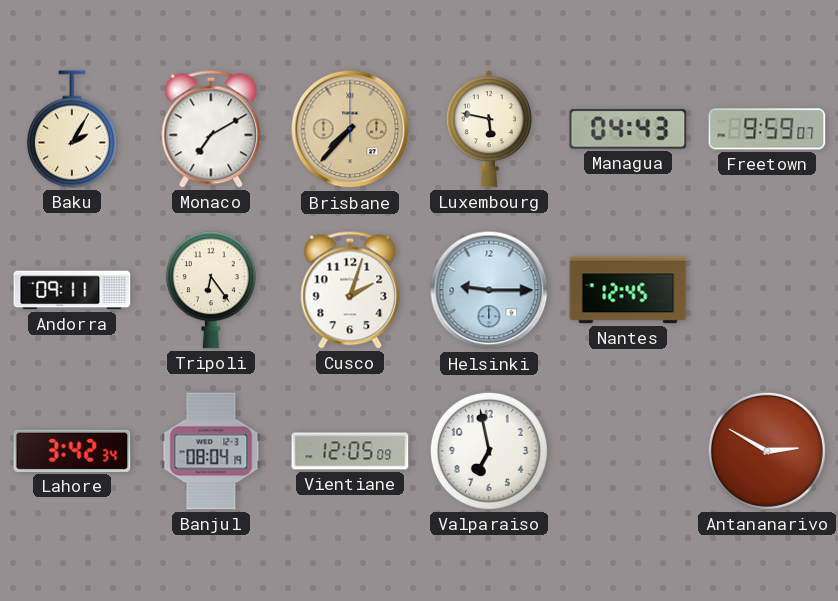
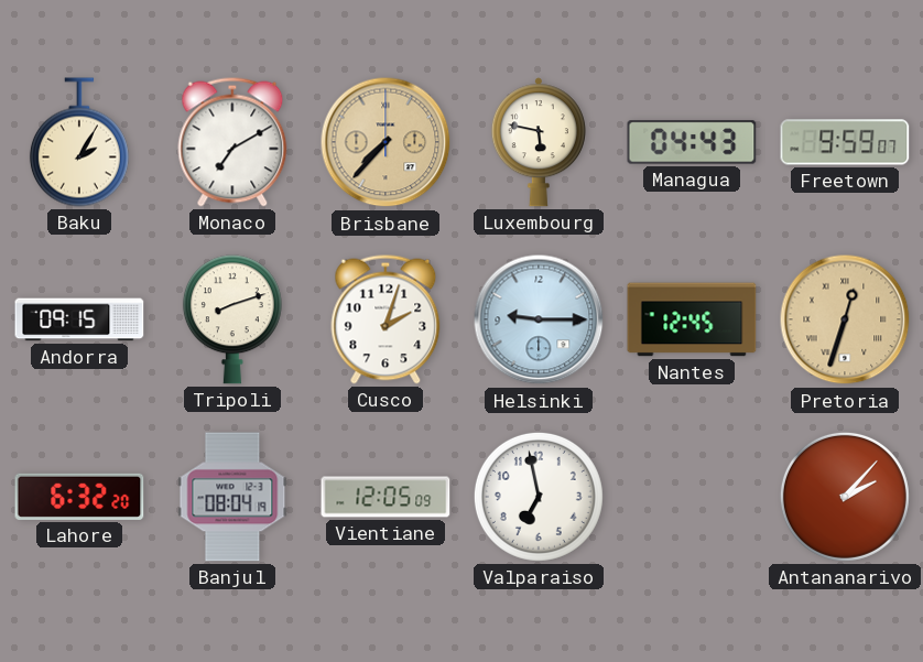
Andorra: 09:11 -> 09:15
Tripoli: 6:24 -> 8:12
Pretoria: none -> 12:33
Lahore: 3:42 -> 6:32
Antananarivo: 2:50 -> 2:07
